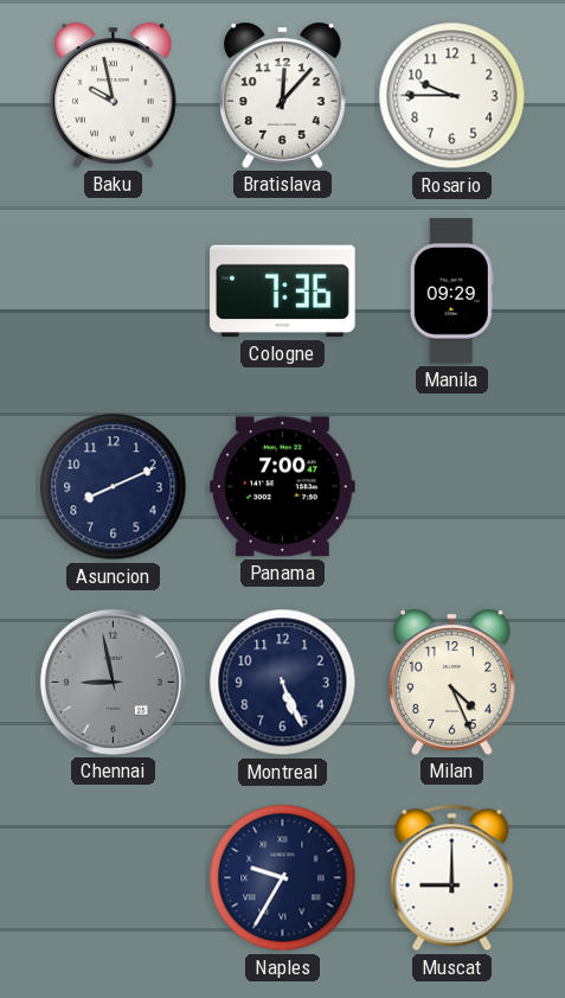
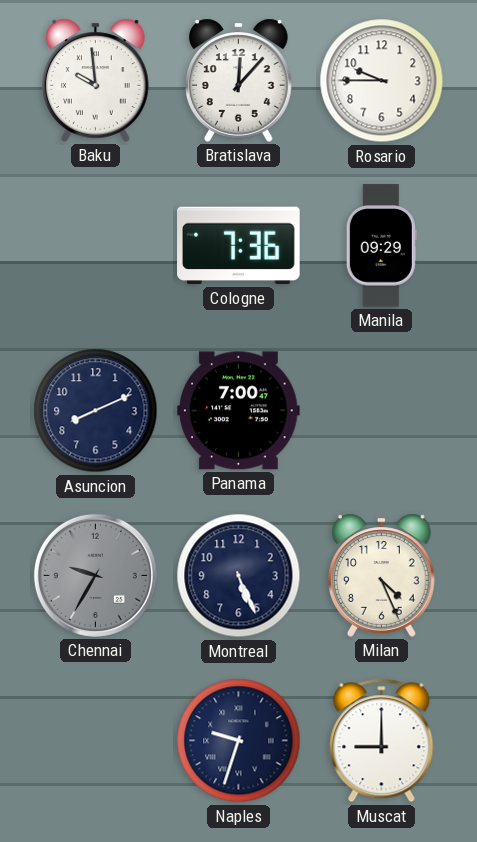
Baku: 9:58 -> 9:59
Chennai: 8:58 -> 9:35
Naples: 9:35 -> 9:33
